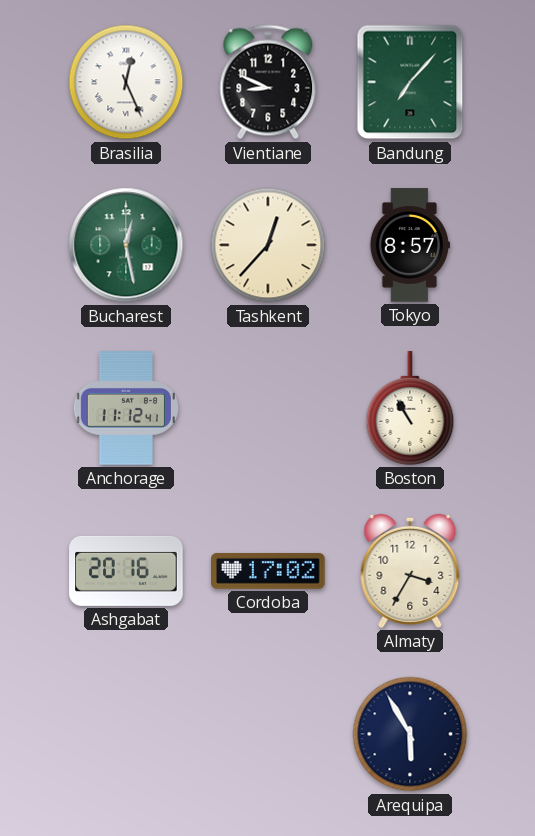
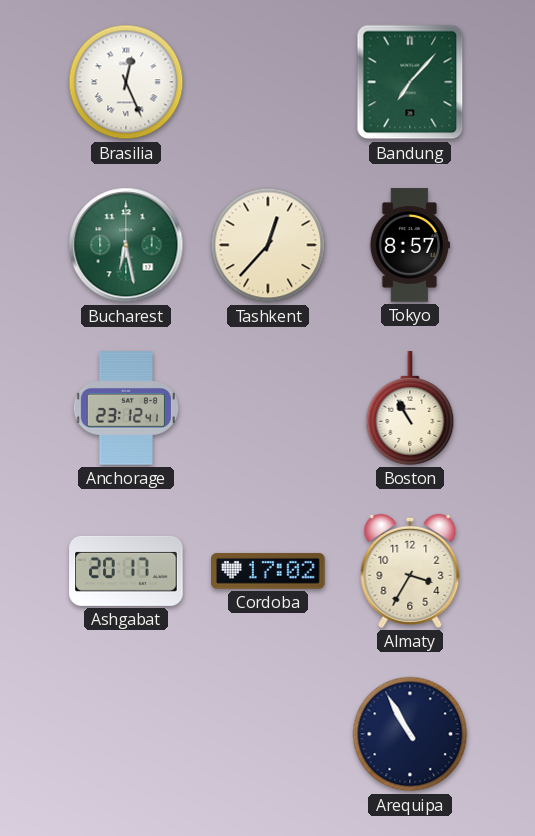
Vientiane: 8:49 -> none
Bucharest: 12:28 -> 6:28
Anchorage: 11:12 -> 23:12
Ashgabat: 20:16 -> 20:17
Arequipa: 5:55 -> 10:55
